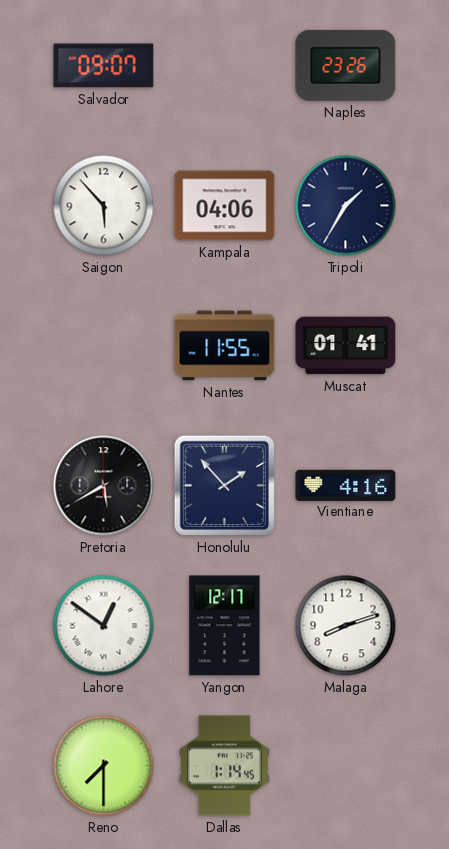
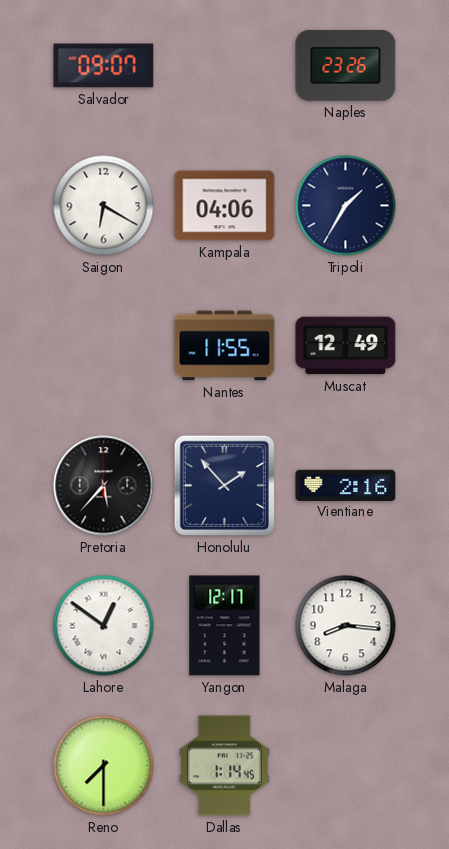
Saigon: 5:53 -> 6:20
Muscat: 01:41 -> 12:49
Pretoria: 5:40 -> 5:37
Vientiane: 4:16 -> 2:16
Malaga: 8:12 -> 8:16
